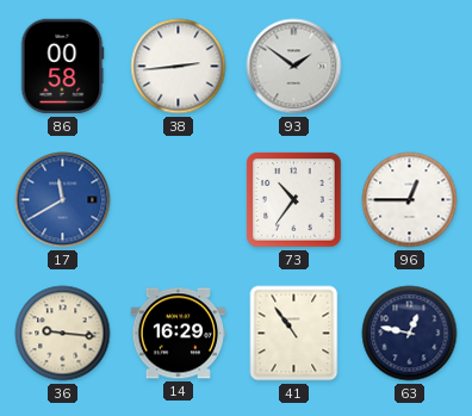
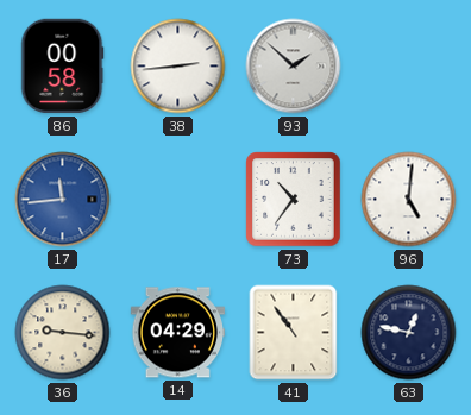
93: 1:51 -> 1:52
17: 11:40 -> 11:44
96: 12:45 -> 5:01
14: 16:29 -> 04:29
